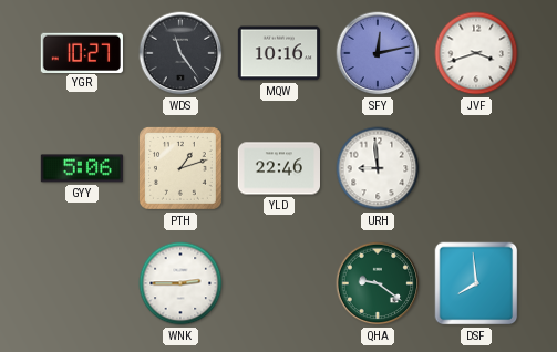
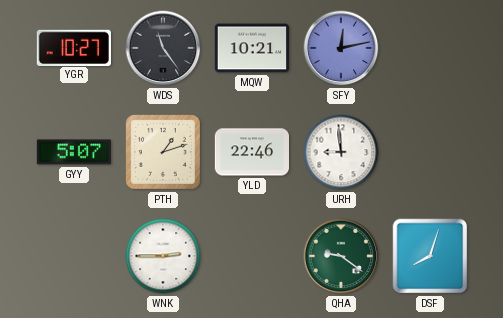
MQW: 10:16 -> 10:21
JVF: 3:42 -> none
GYY: 5:06 -> 5:07
DSF: 7:59 -> 8:03
